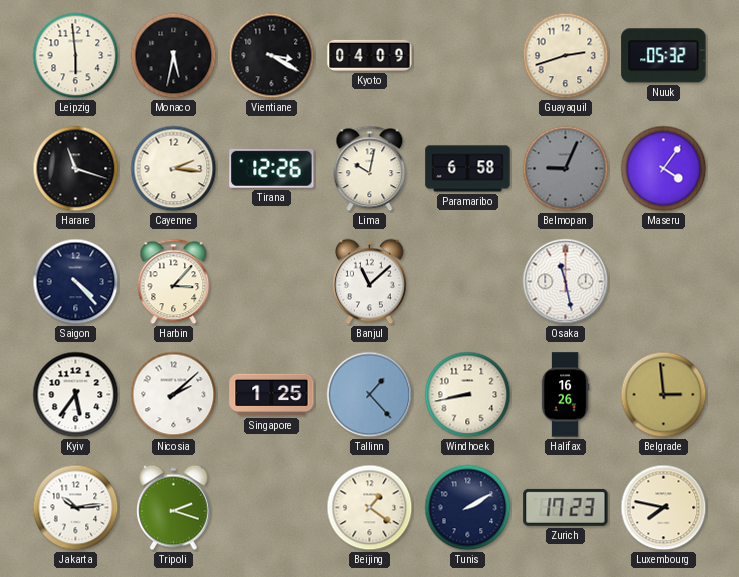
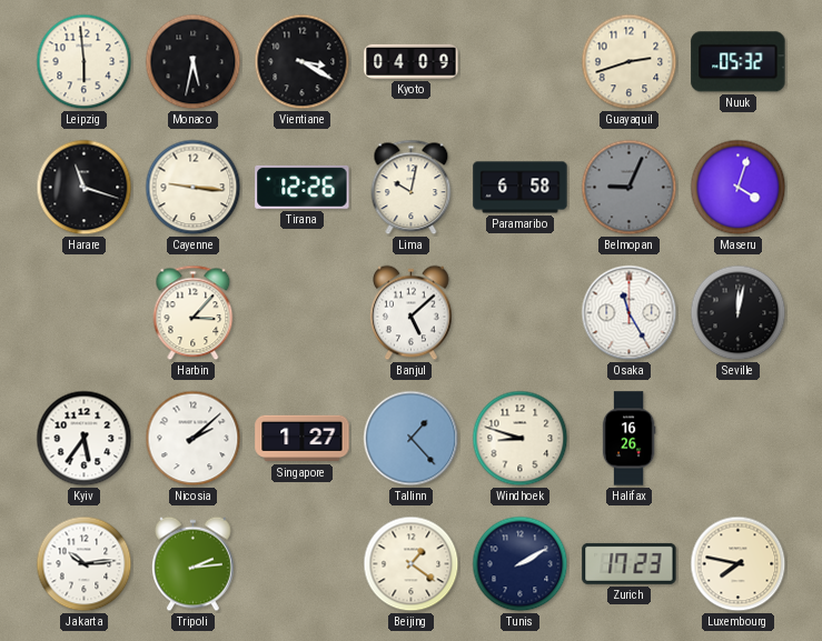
Cayenne: 2:16 -> 9:16
Maseru: 4:06 -> 4:03
Saigon: 4:23 -> none
Banjul: 11:08 -> 5:08
Osaka: 11:28 -> 11:25
Seville: none -> 12:02
Singapore: 1:25 -> 1:27
Windhoek: 8:43 -> 8:48
Belgrade: 2:59 -> none
Tripoli: 2:18 -> 2:14
